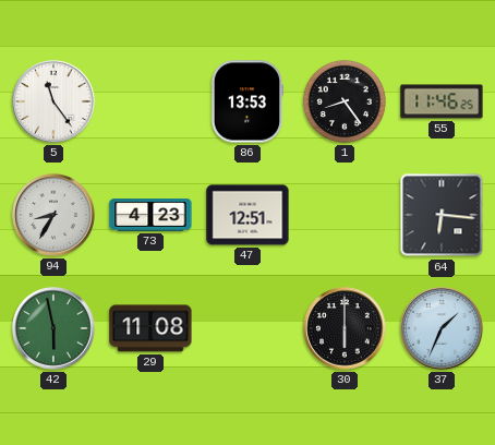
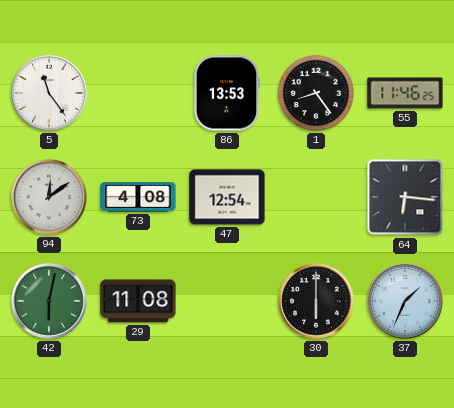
94: 8:35 -> 12:09
73: 4:23 -> 4:08
47: 12:51 -> 12:54
42: 5:58 -> 6:02
